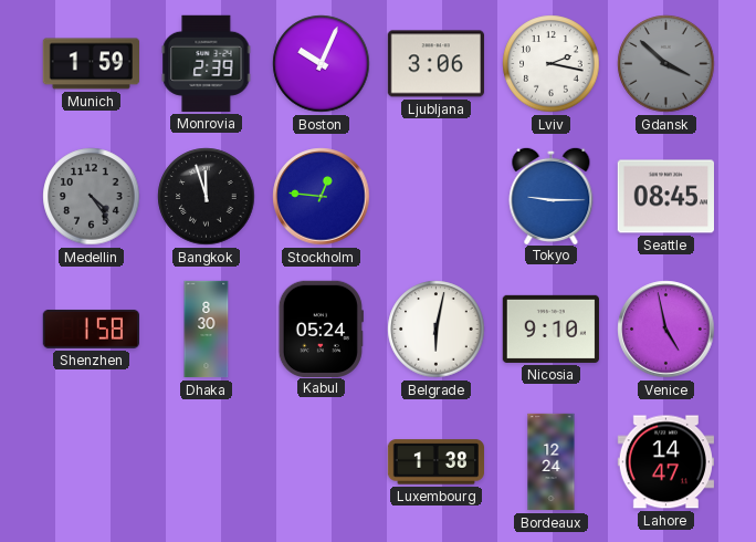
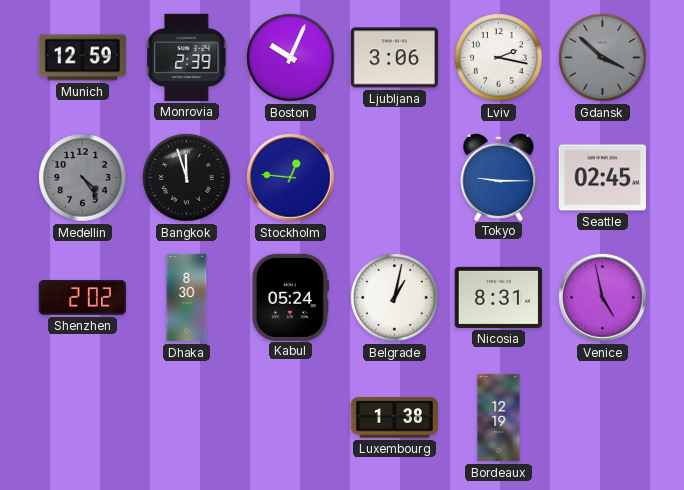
Munich: 1:59 -> 12:59
Seattle: 08:45 -> 02:45
Shenzhen: 1:58 -> 2:02
Belgrade: 6:02 -> 1:02
Nicosia: 9:10 -> 8:31
Bordeaux: 12:24 -> 12:19
Lahore: 14:47 -> none
